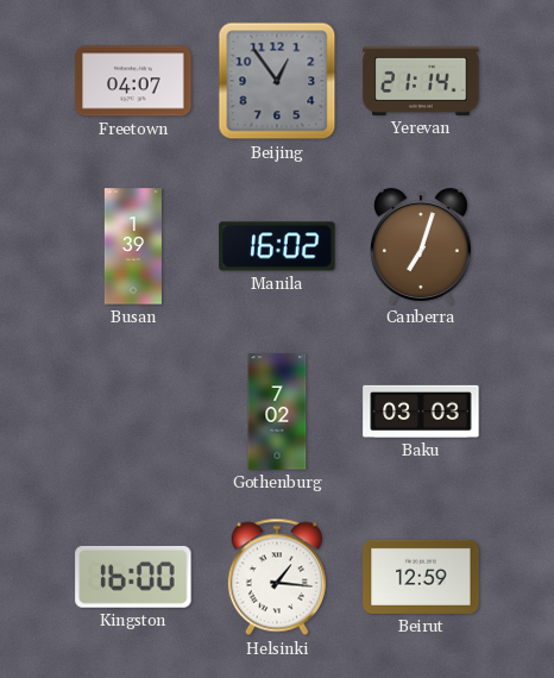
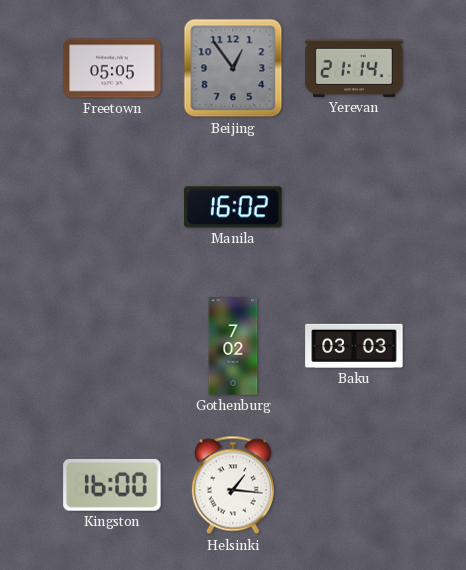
Freetown: 04:07 -> 05:05
Busan: 1:39 -> none
Canberra: 7:03 -> none
Beirut: 12:59 -> none
